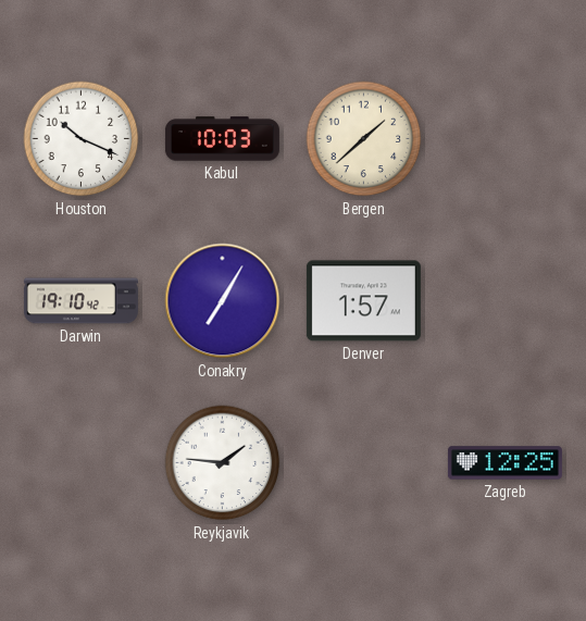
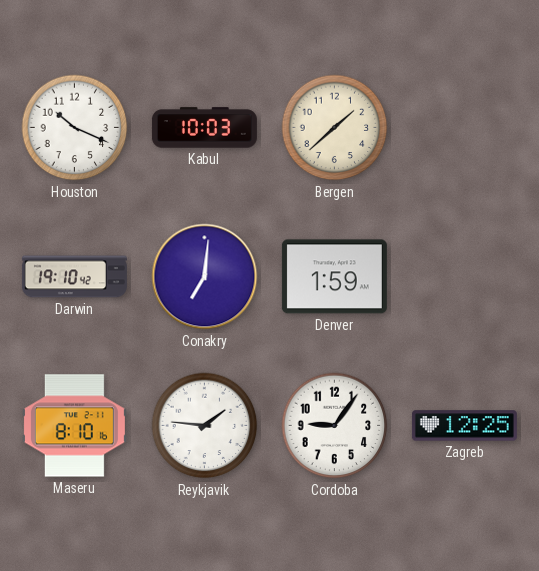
Conakry: 7:05 -> 7:01
Denver: 1:57 -> 1:59
Maseru: none -> 8:10
Cordoba: none -> 9:06
